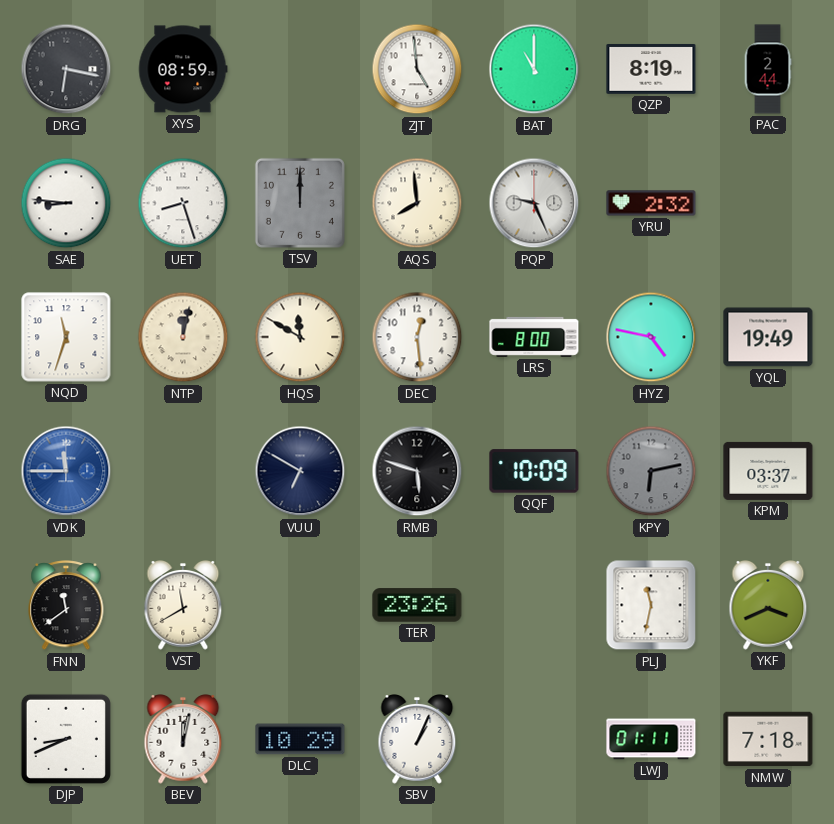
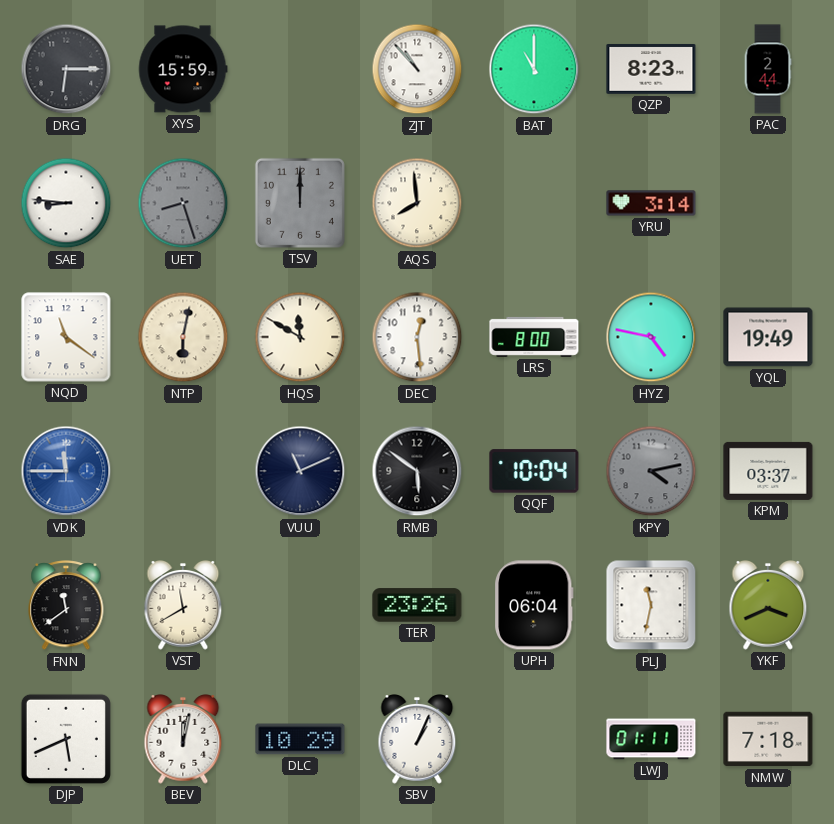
DRG: 6:17 -> 6:15
XYS: 08:59 -> 15:59
ZJT: 4:59 -> 10:53
QZP: 8:19 -> 8:23
UET dial: white -> grey
PQP: 9:26 -> none
YRU: 2:32 -> 3:14
NQD: 11:33 -> 11:21
NTP: 12:02 -> 6:02
VUU: 6:50 -> 11:11
RMB: 5:48 -> 5:51
QQF: 10:09 -> 10:04
KPY: 6:13 -> 4:13
UPH: none -> 06:04
DJP: 8:41 -> 5:41
